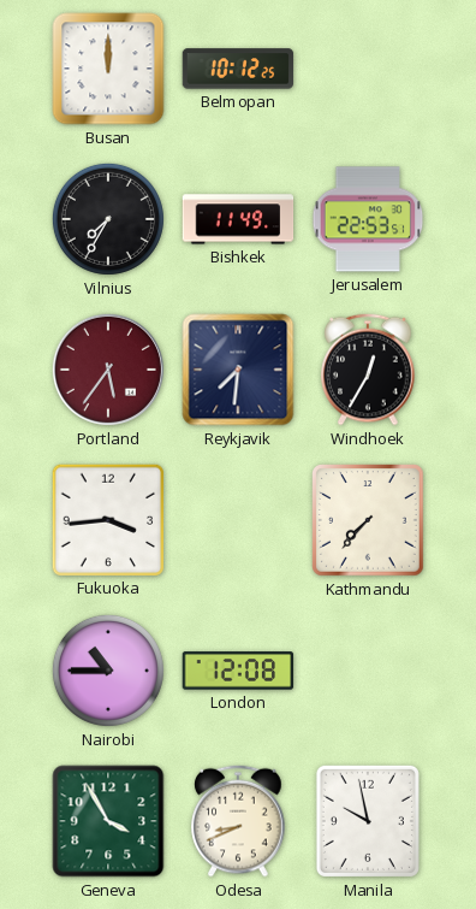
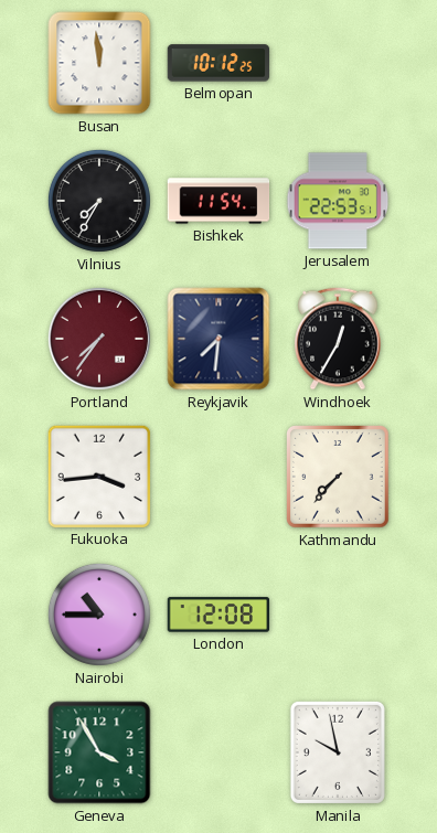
Busan: 12:00 -> 11:59
Bishkek: 11:49 -> 11:54
Portland: 5:36 -> 7:36
Odesa: 8:41 -> none
